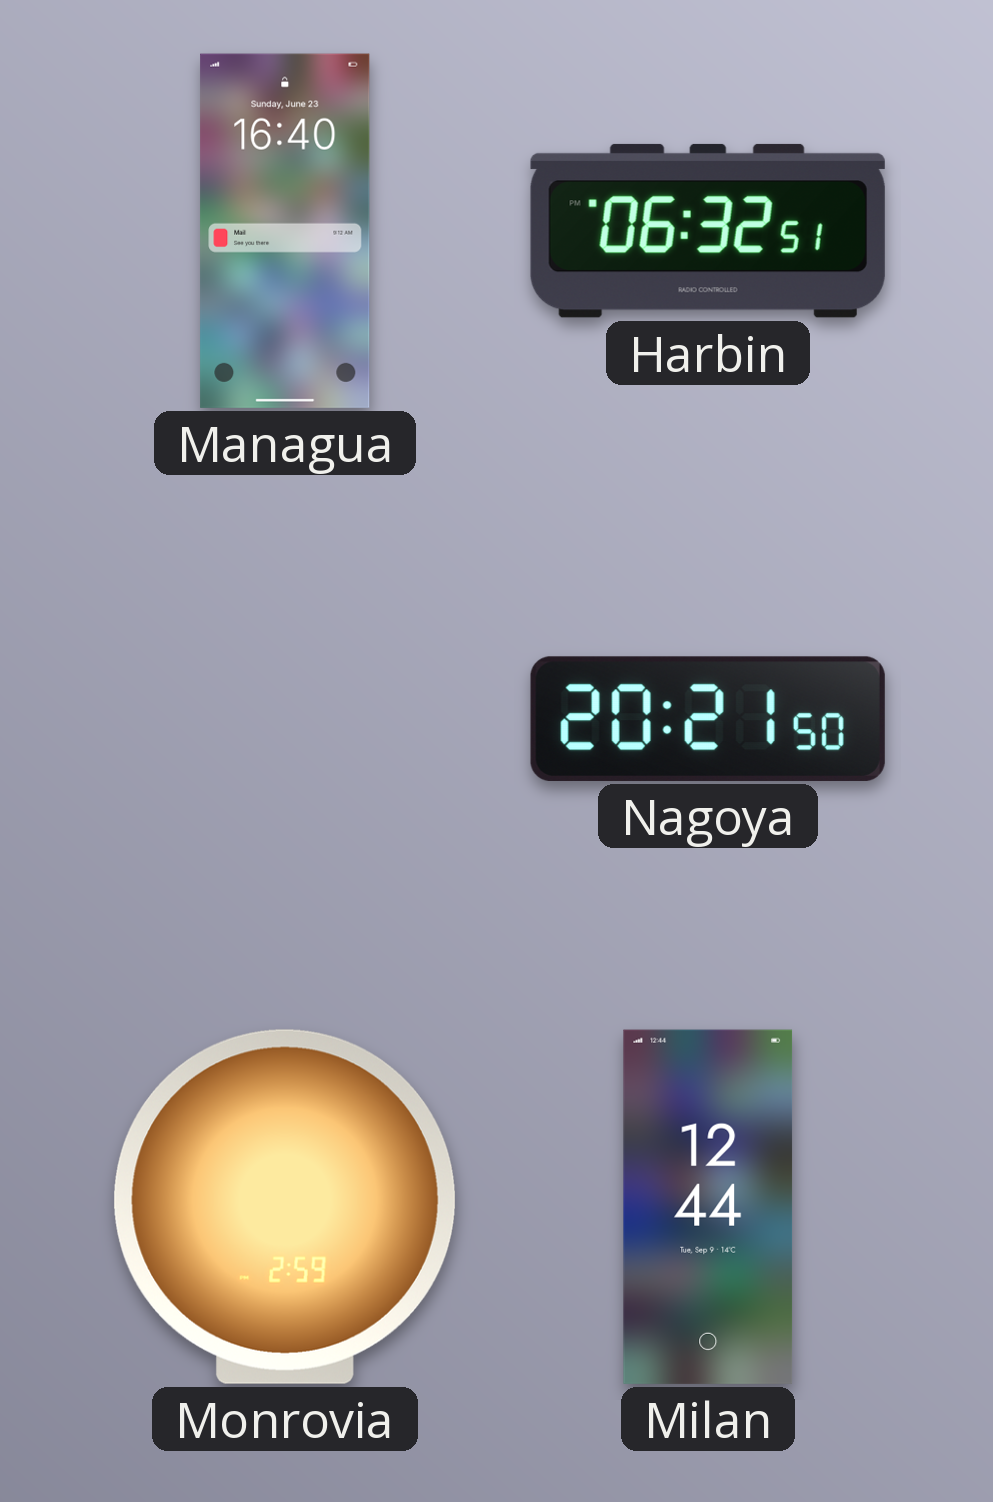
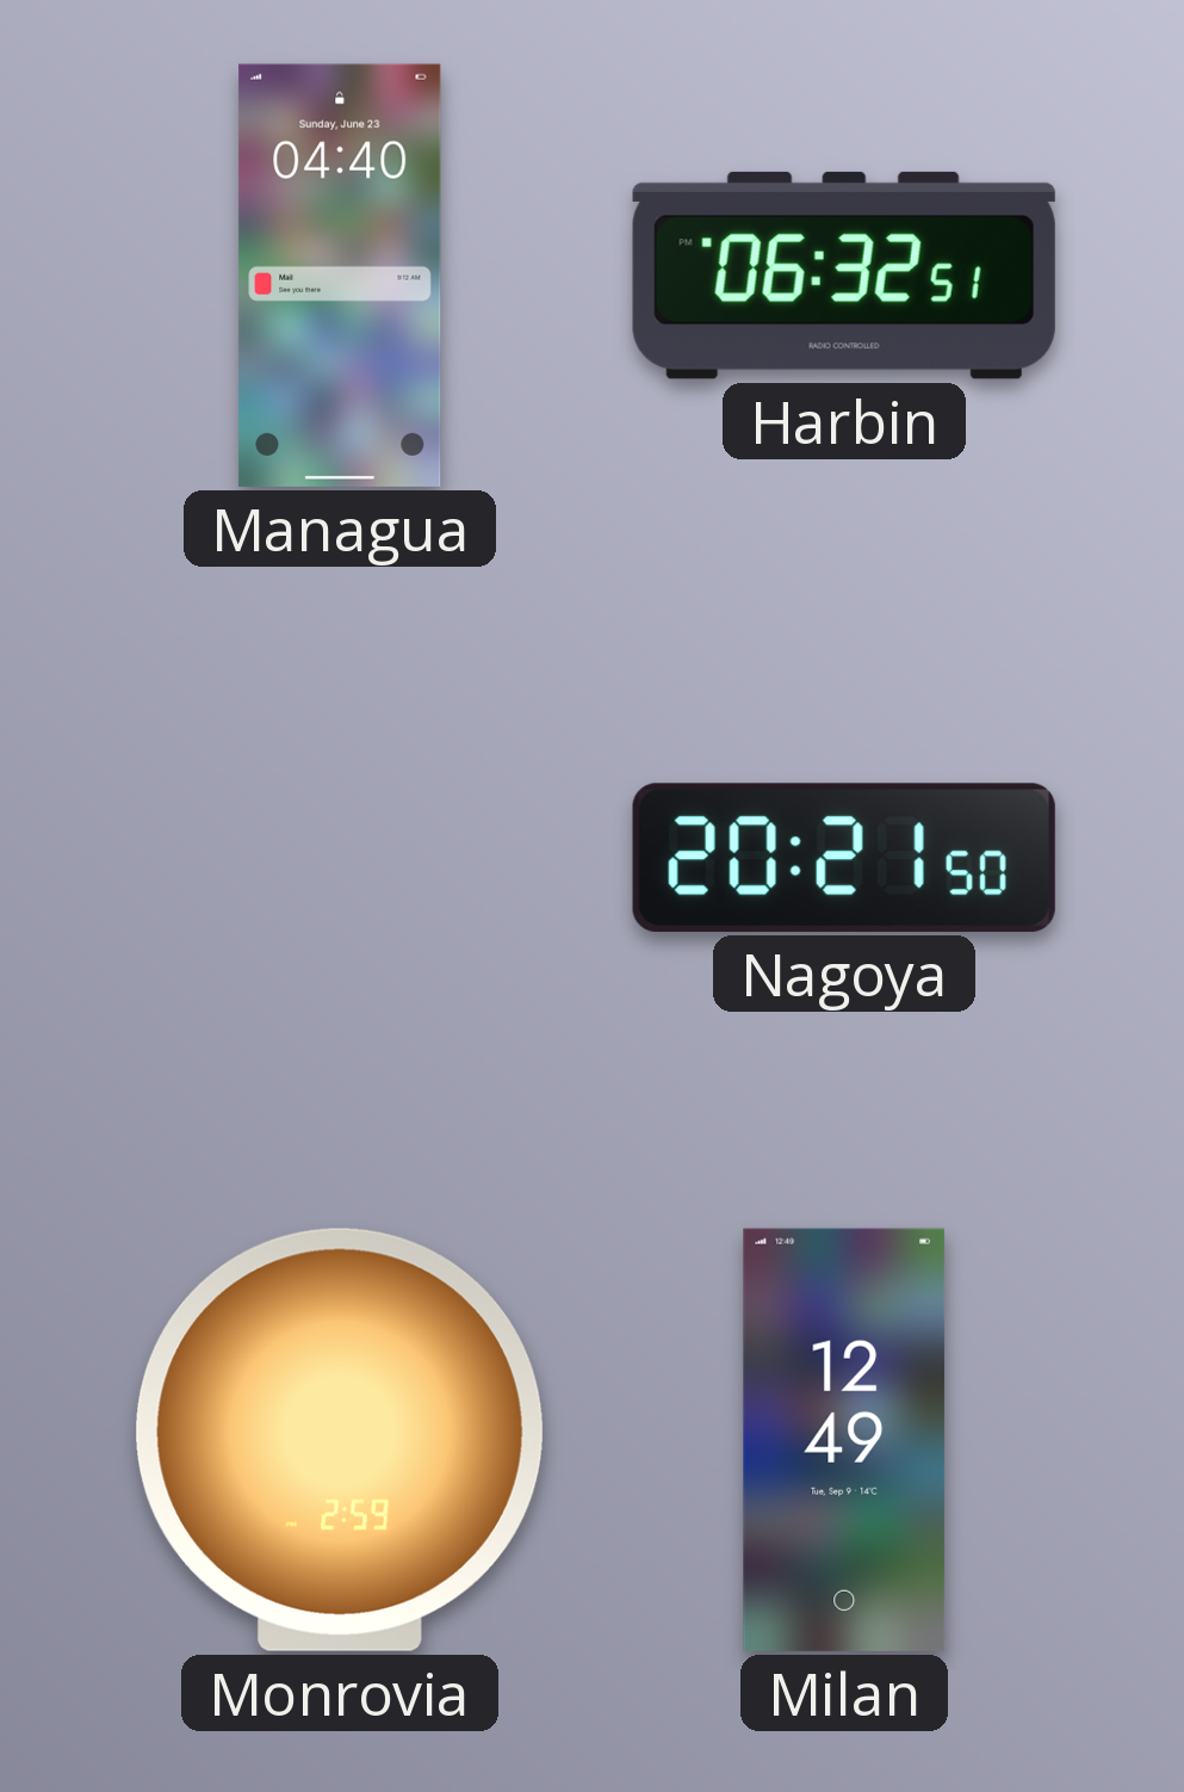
Managua: 16:40 -> 04:40
Milan: 12:44 -> 12:49
